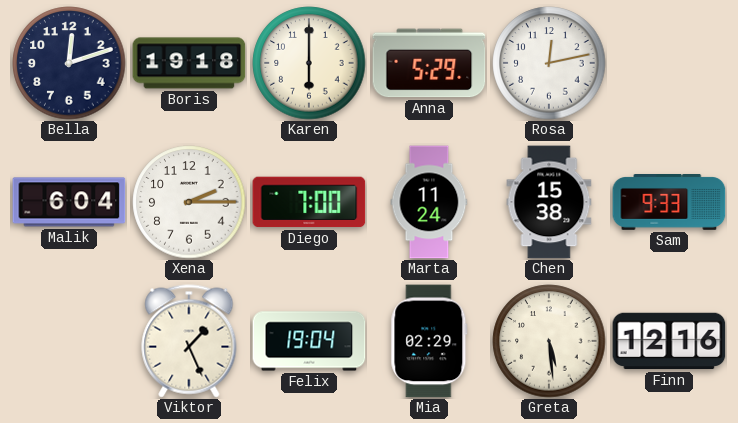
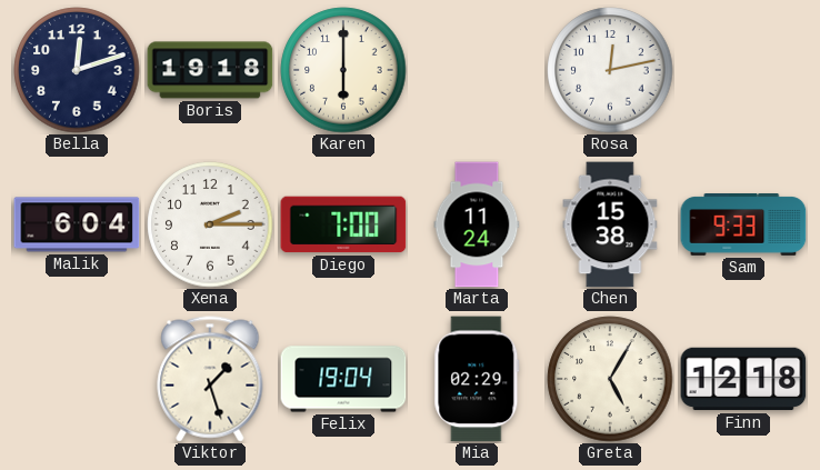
Anna: 5:29 -> none
Viktor: 1:26 -> 1:27
Greta: 5:29 -> 5:05
Finn: 12:16 -> 12:18
